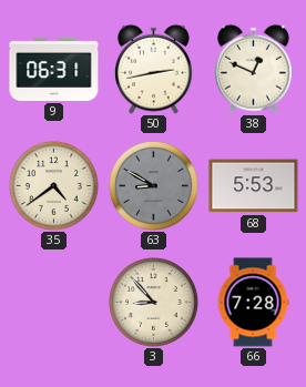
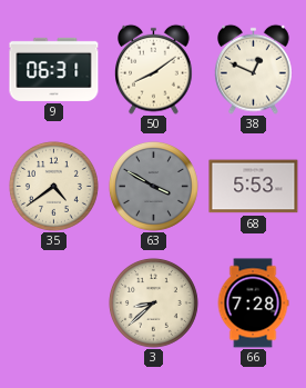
50: 2:43 -> 8:09
63: 8:50 -> 3:50
3: 8:53 -> 8:38
